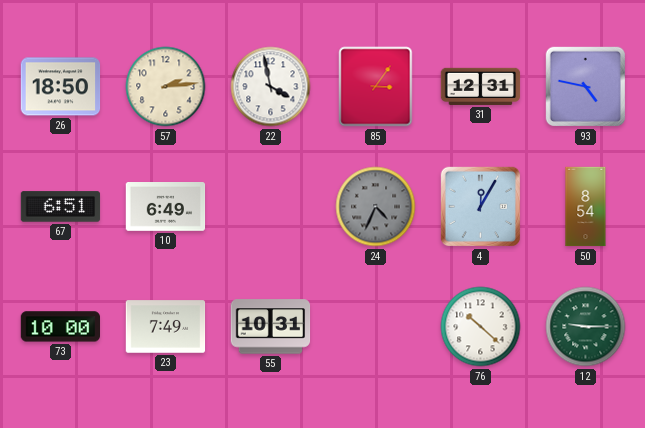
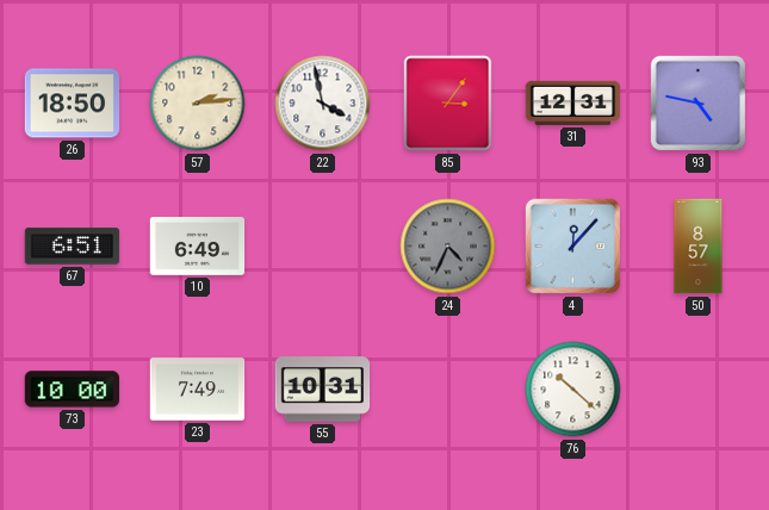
4: 12:05 -> 12:07
50: 8:54 -> 8:57
12: 9:15 -> none
